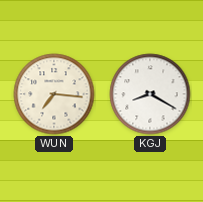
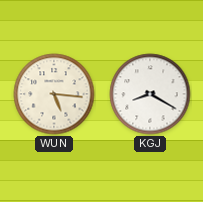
WUN: 7:16 -> 5:16
